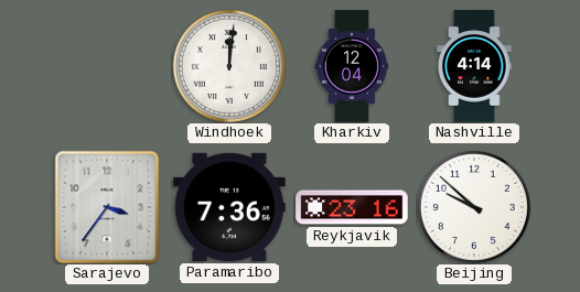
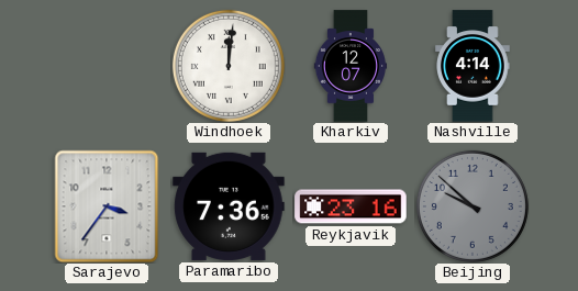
Kharkiv: 12:04 -> 12:07
Beijing dial: white -> grey
